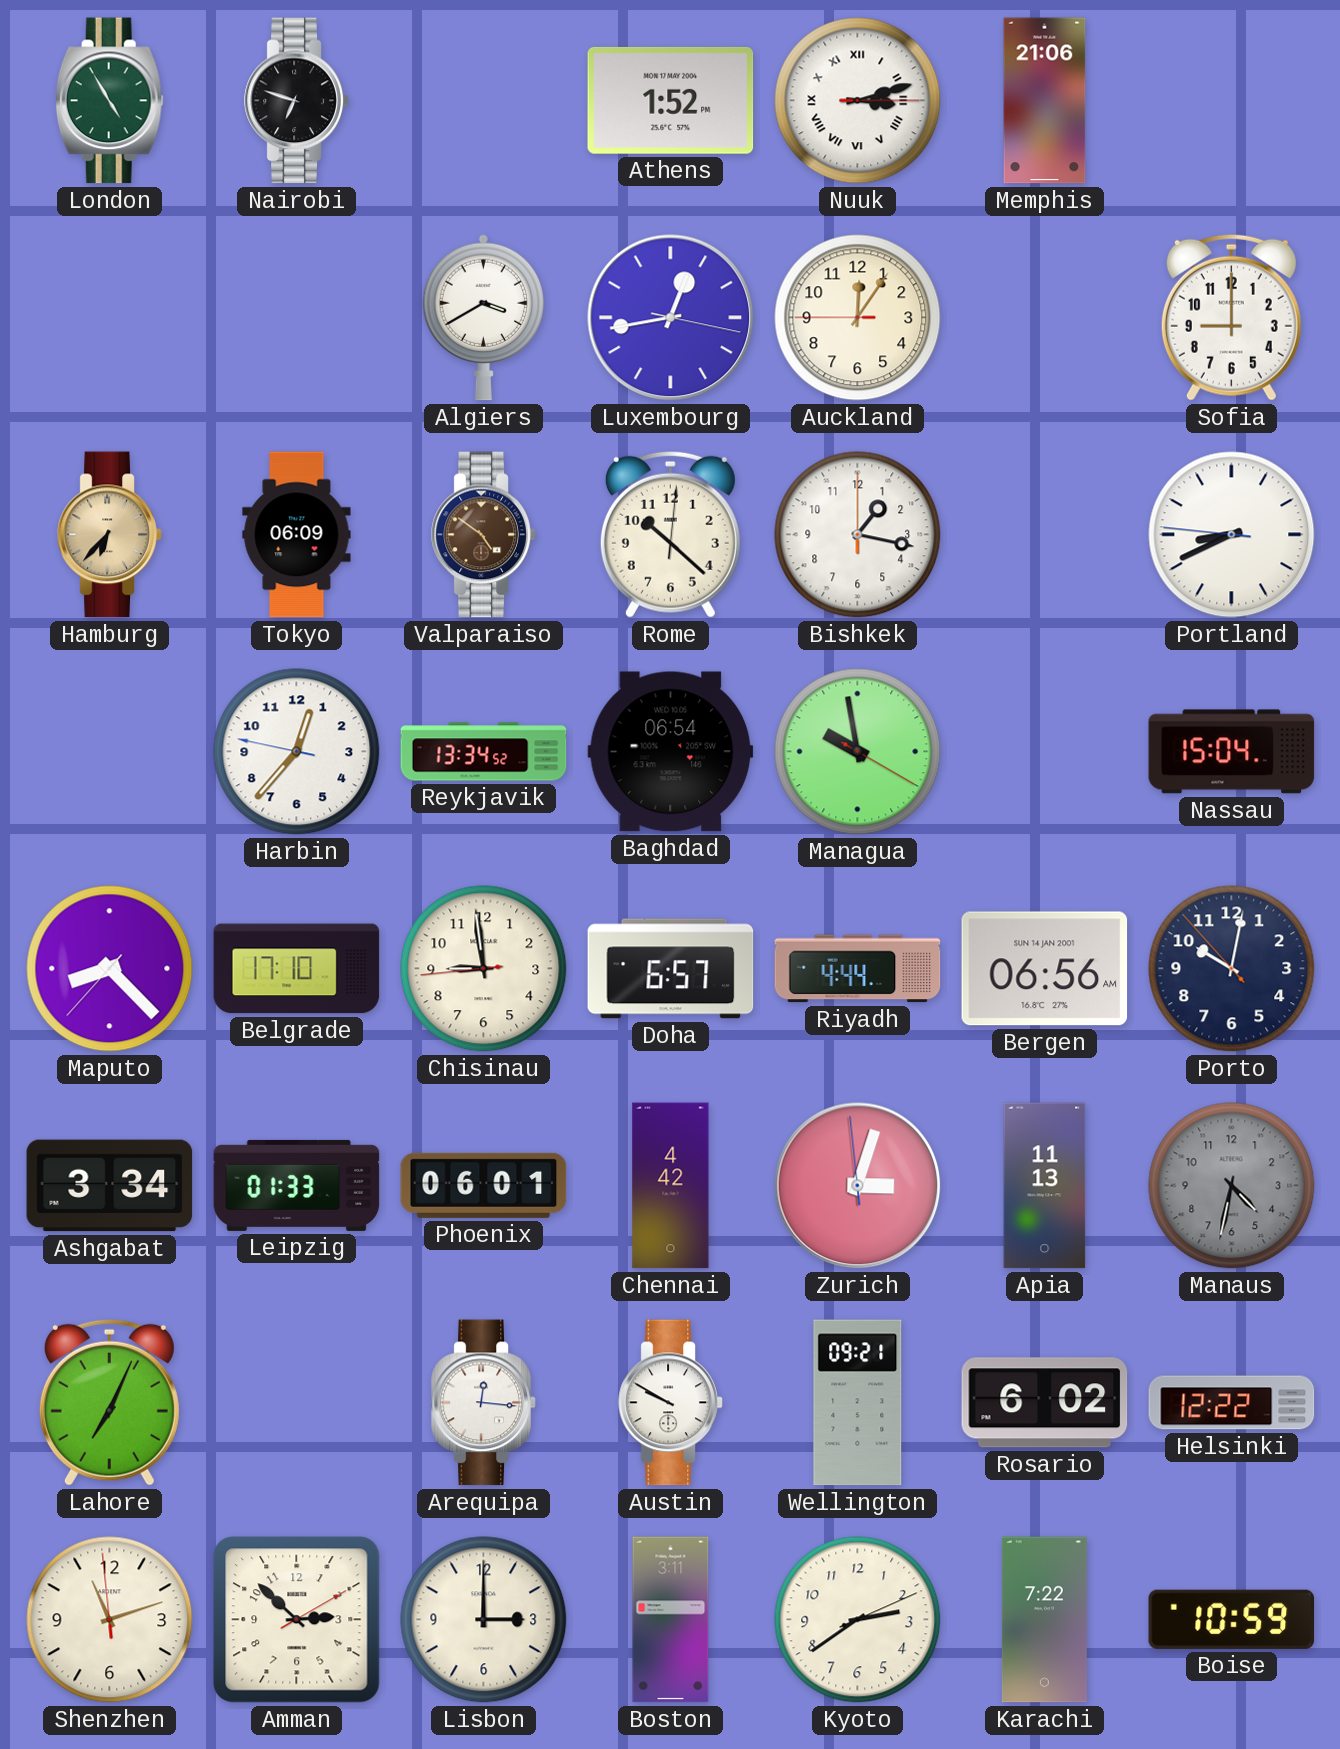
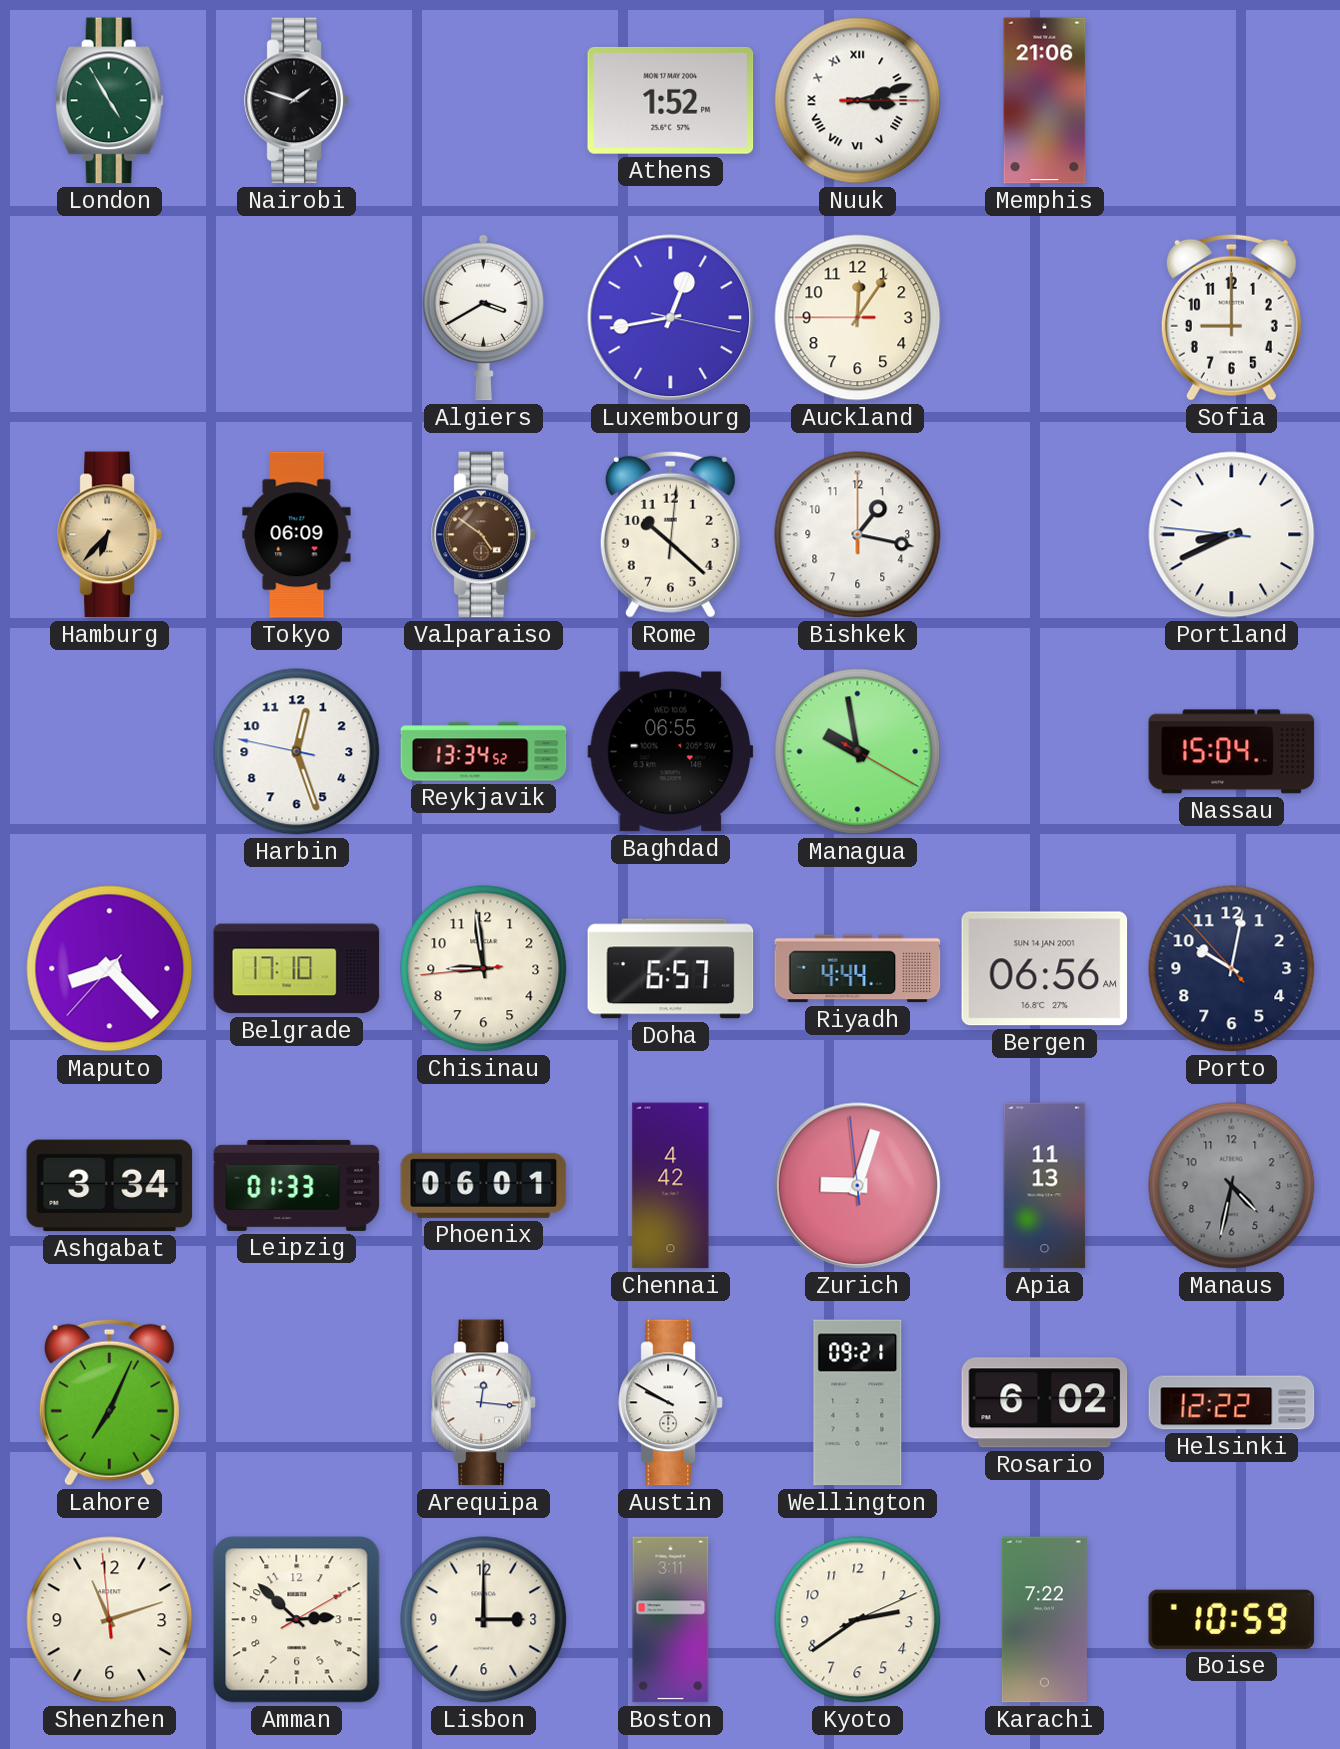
Nairobi: 6:48 -> 1:48
Harbin: 12:36 -> 12:26
Baghdad: 06:54 -> 06:55
Zurich: 3:02 -> 9:02
